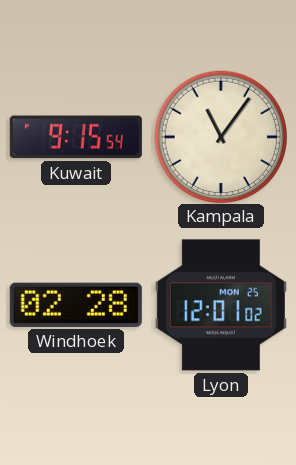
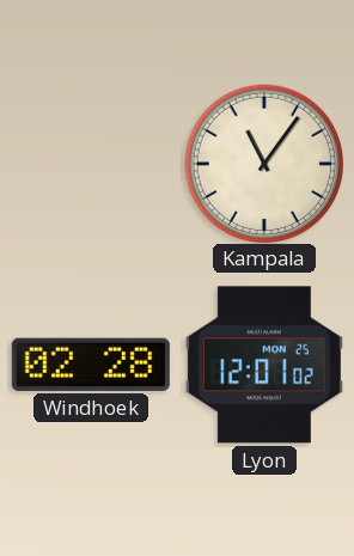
Kuwait: 9:15 -> none
